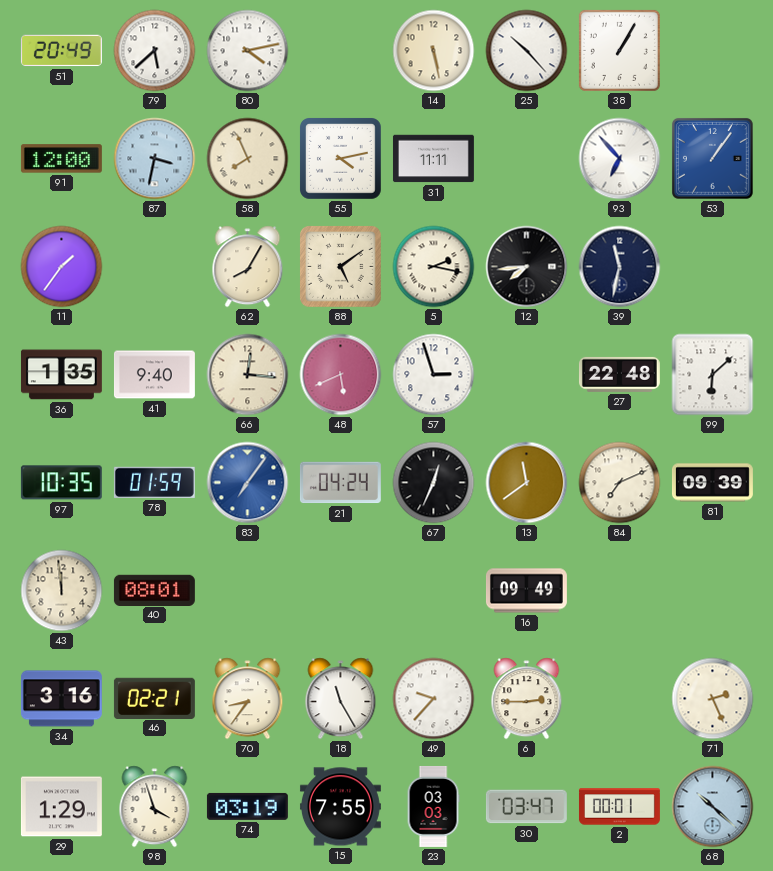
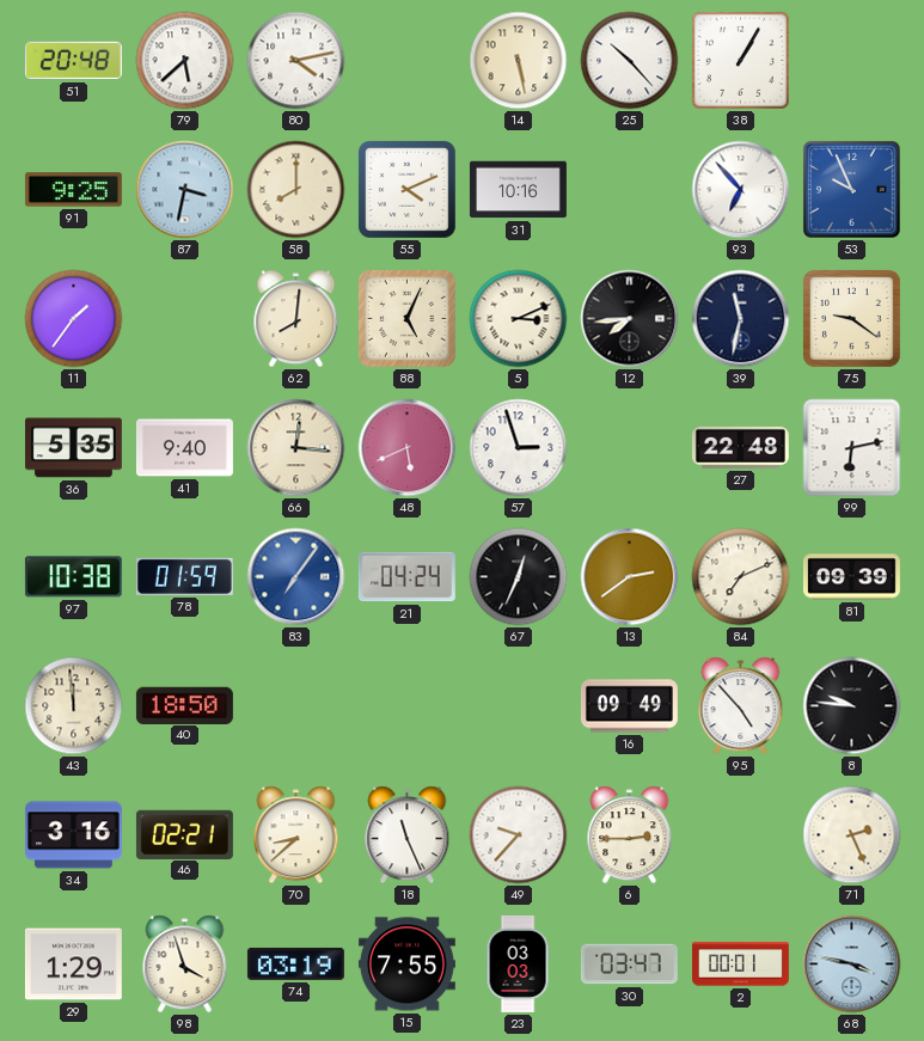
51: 20:49 -> 20:48
91: 12:00 -> 9:25
58: 7:56 -> 8:00
55: 4:13 -> 4:11
31: 11:11 -> 10:16
53: 1:06 -> 9:56
62: 8:05 -> 8:01
88: 5:09 -> 5:04
5: 2:17 -> 3:11
75: none -> 9:21
36: 1:35 -> 5:35
99: 6:08 -> 6:13
97: 10:35 -> 10:38
13: 11:39 -> 2:39
40: 08:01 -> 18:50
95: none -> 4:53
8: none -> 9:46
70: 8:36 -> 8:38
18: 11:25 -> 11:26
68: 10:22 -> 3:47
